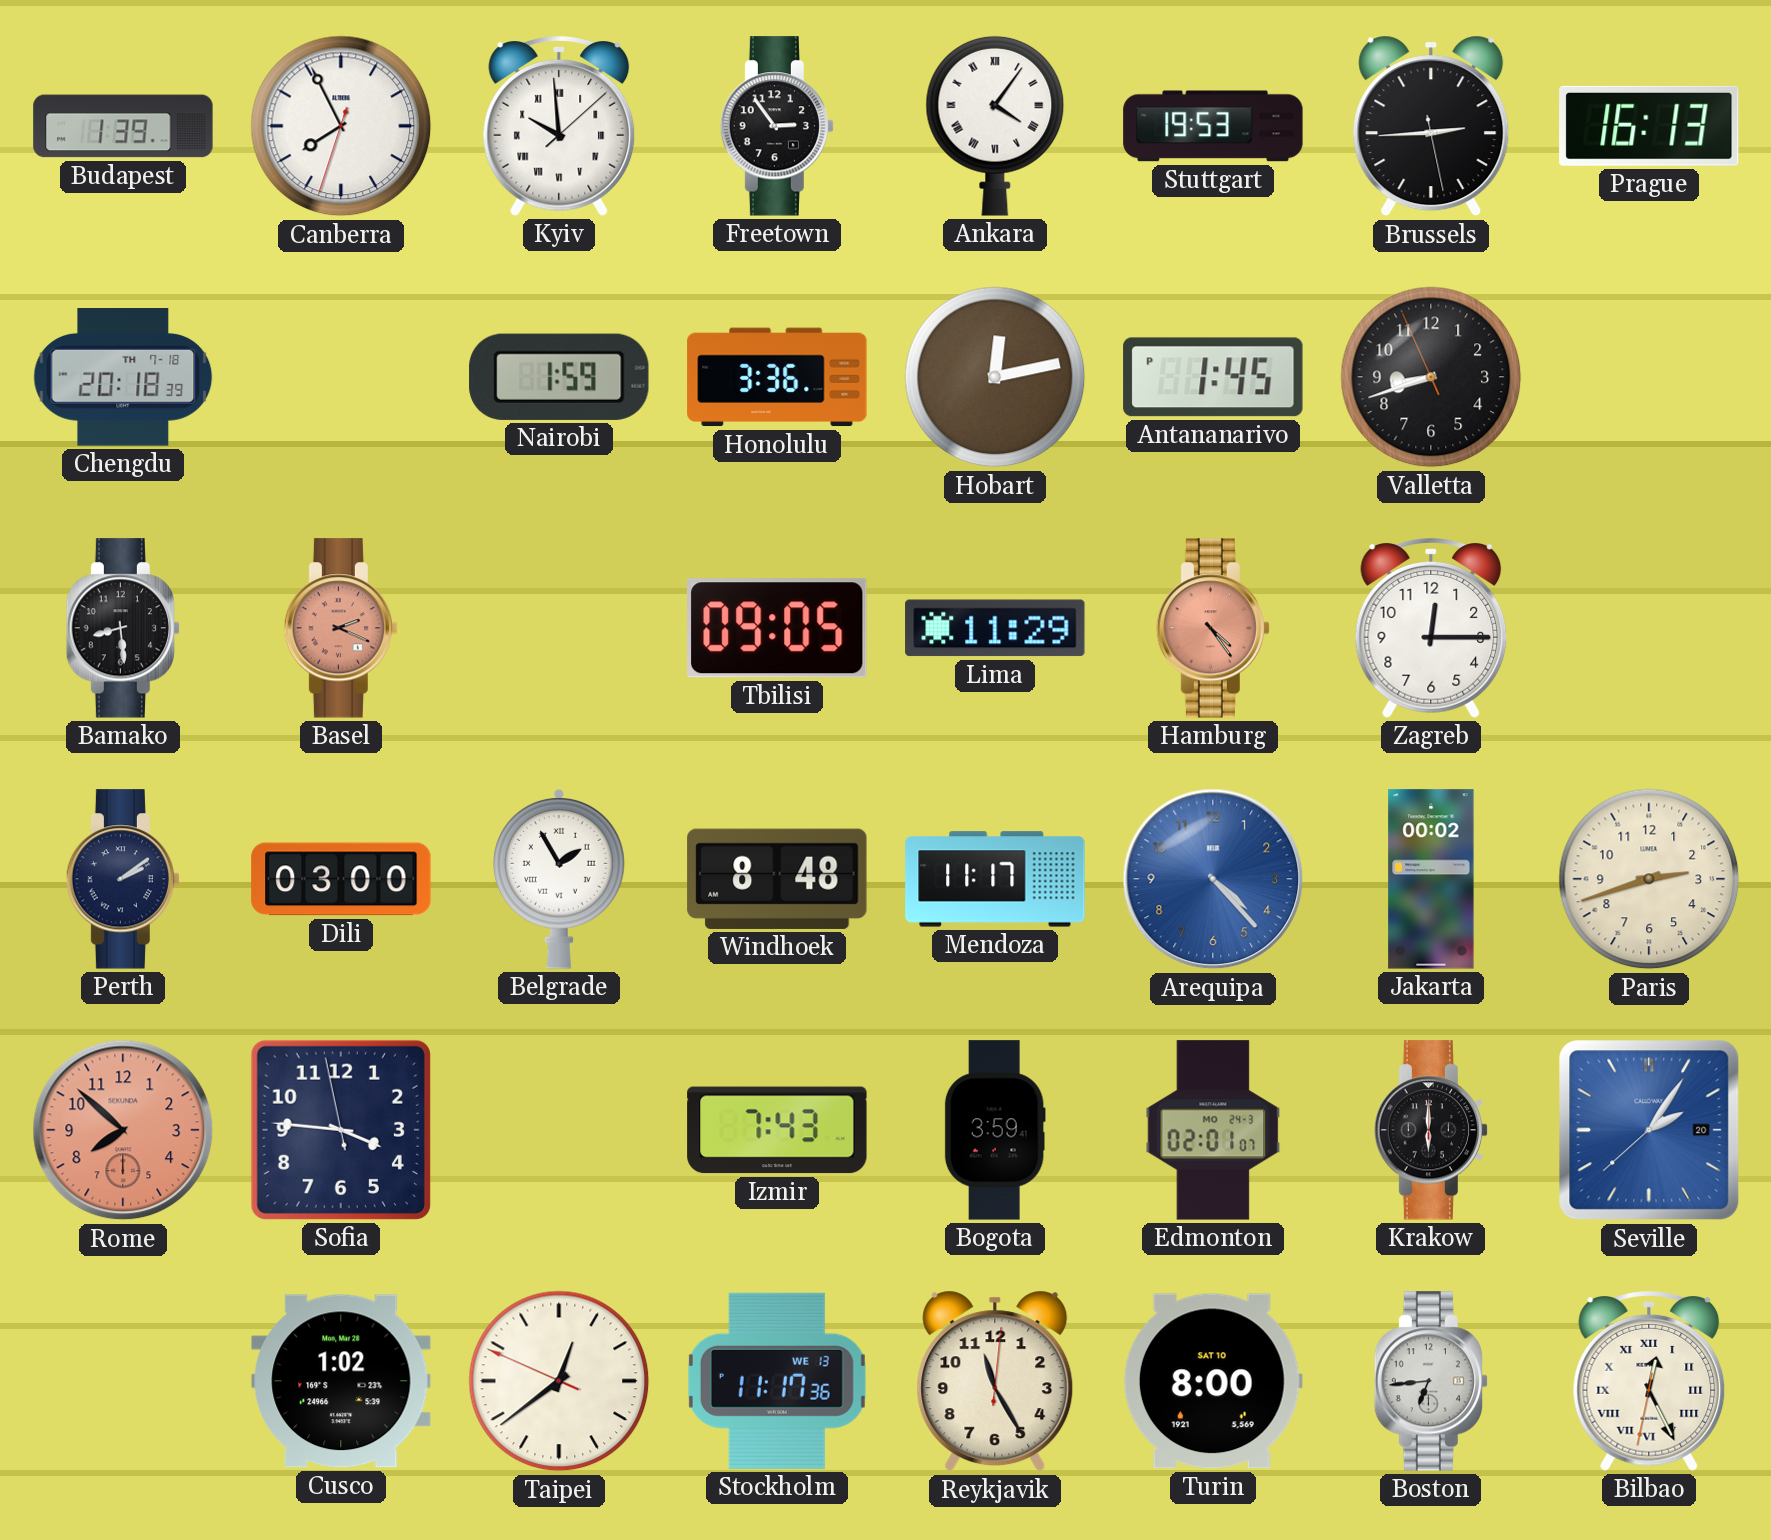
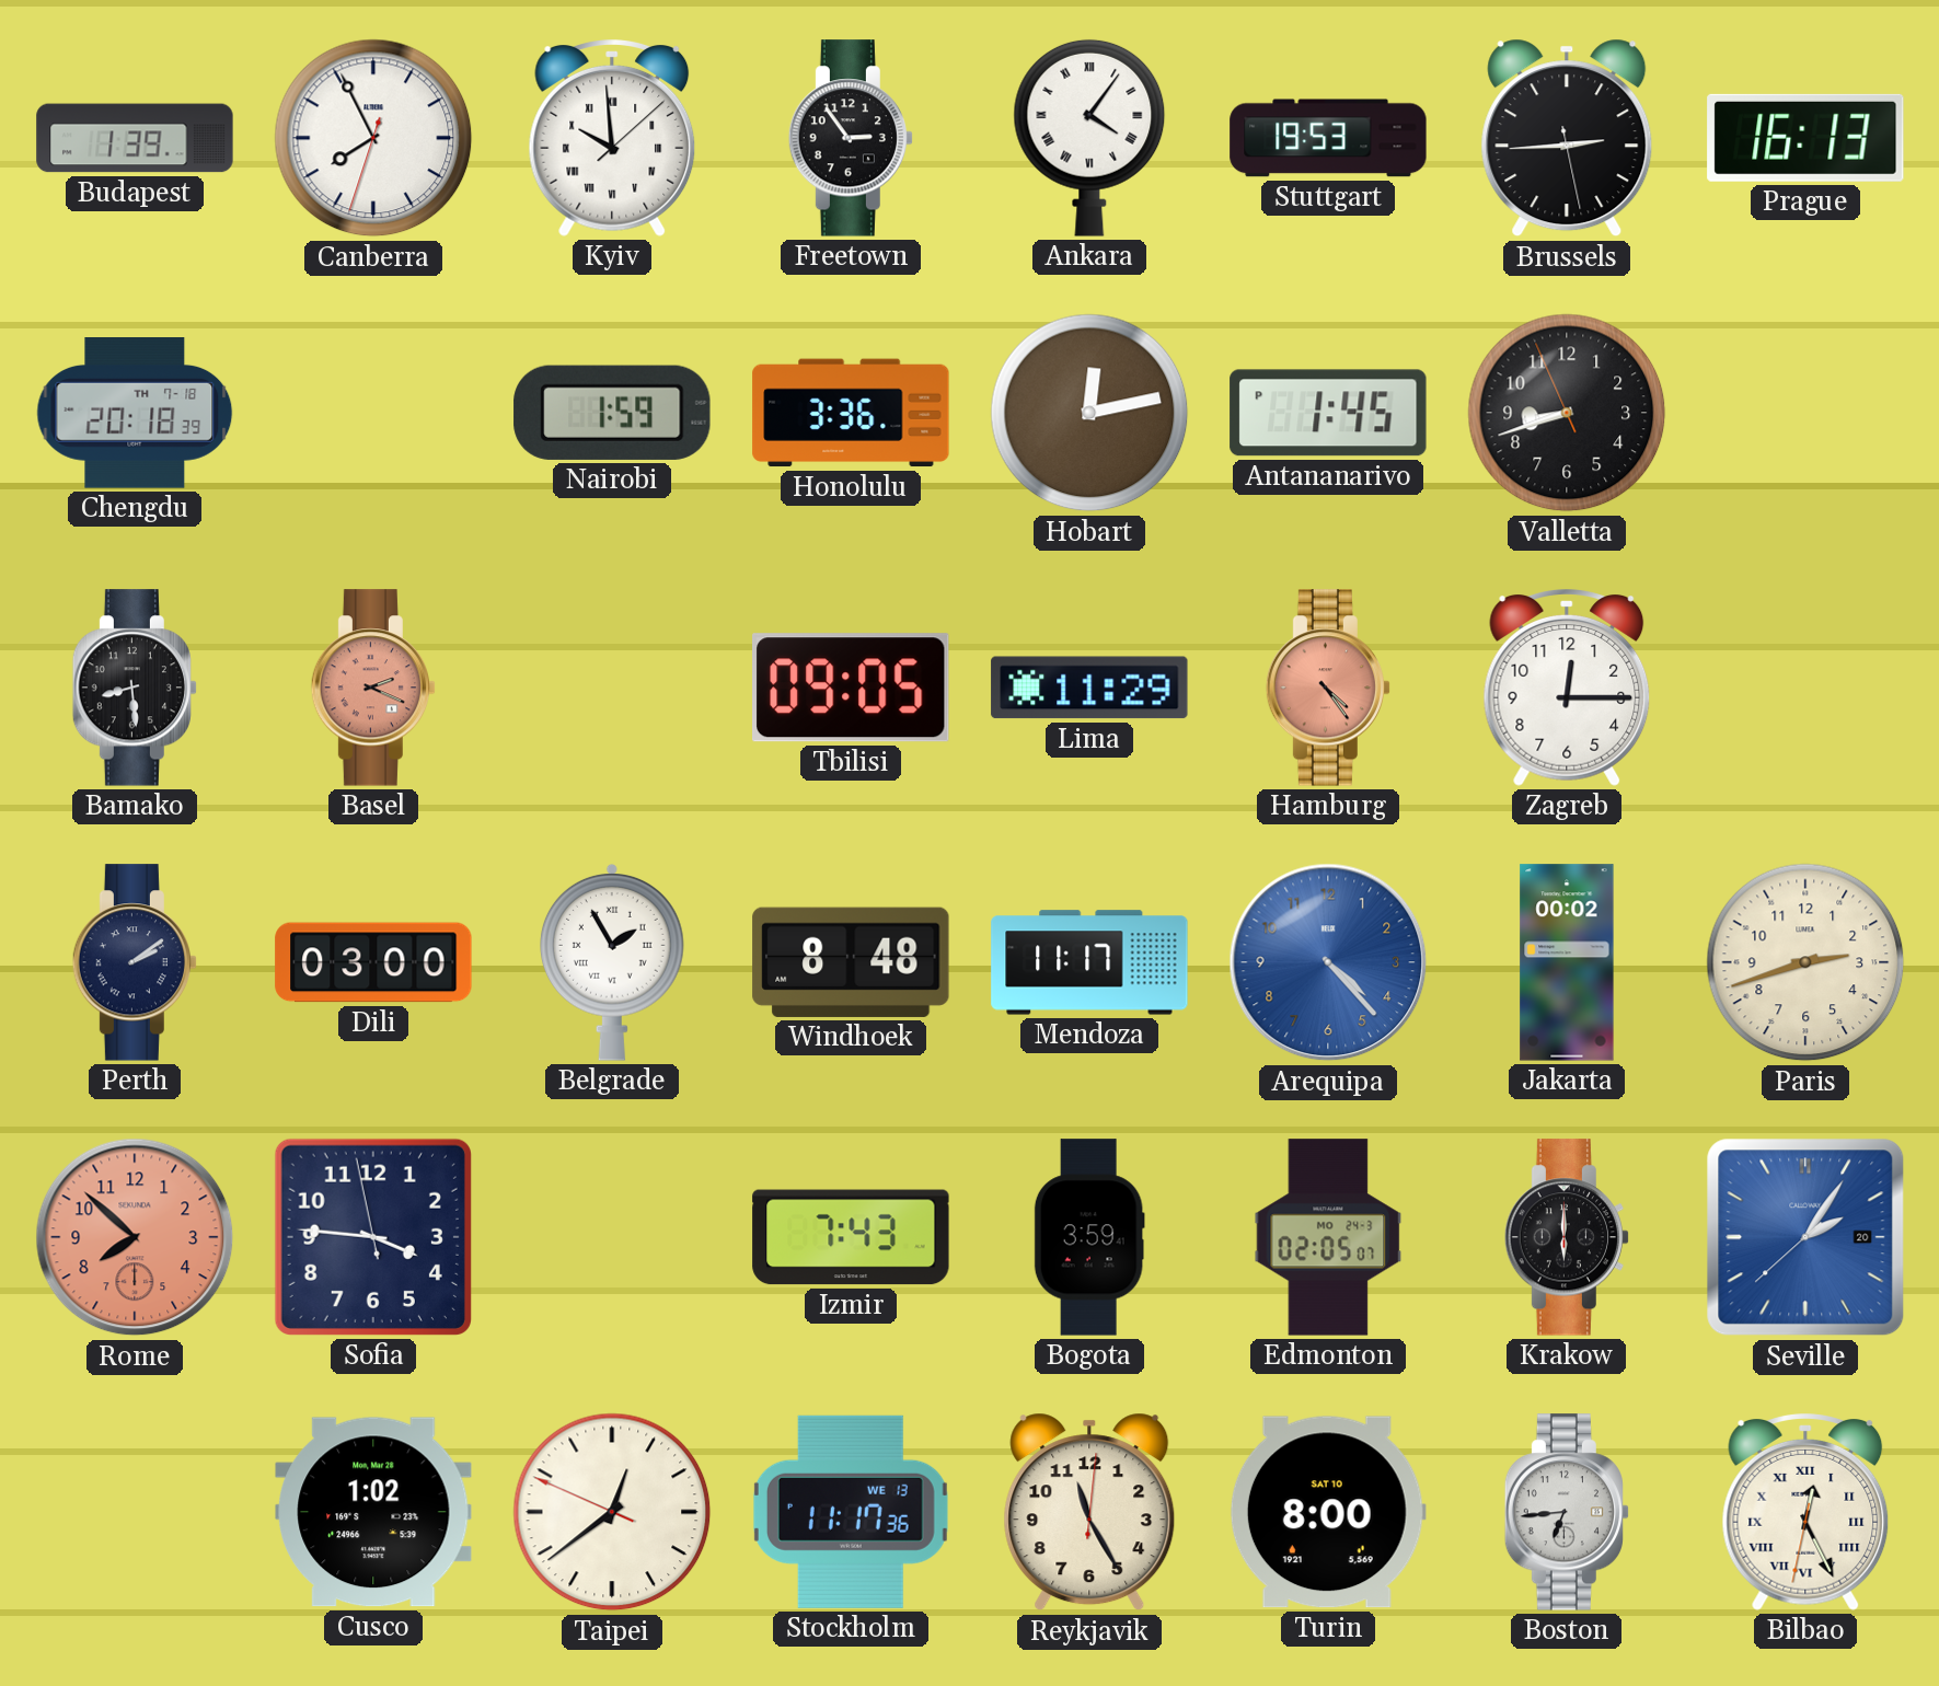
Edmonton: 02:01 -> 02:05
